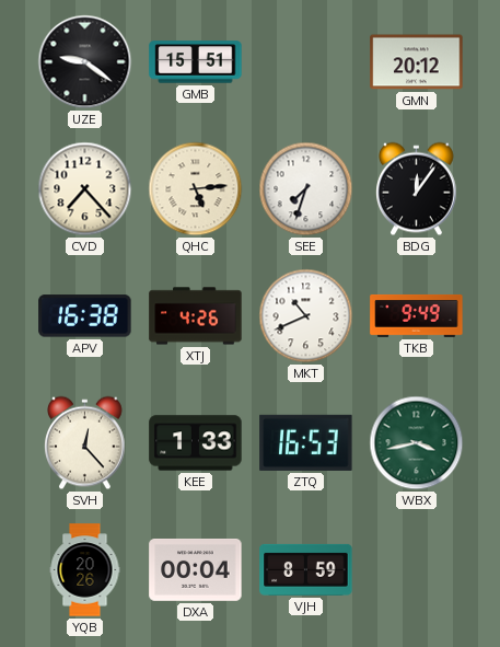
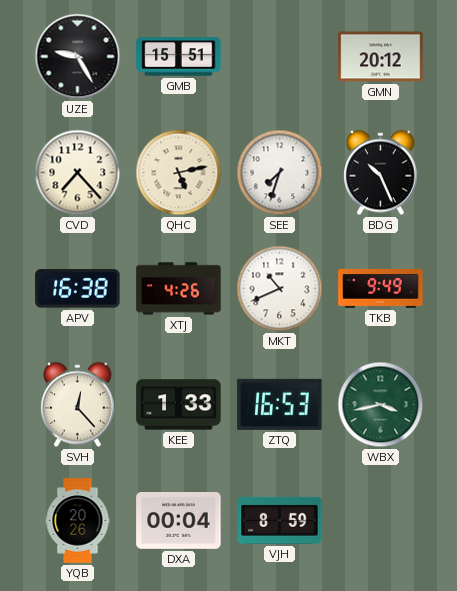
UZE: 9:21 -> 9:25
QHC: 5:14 -> 5:13
BDG: 12:06 -> 10:26
